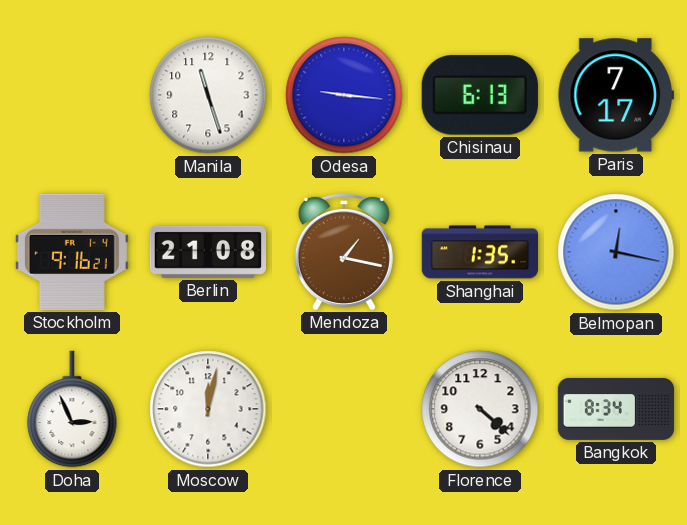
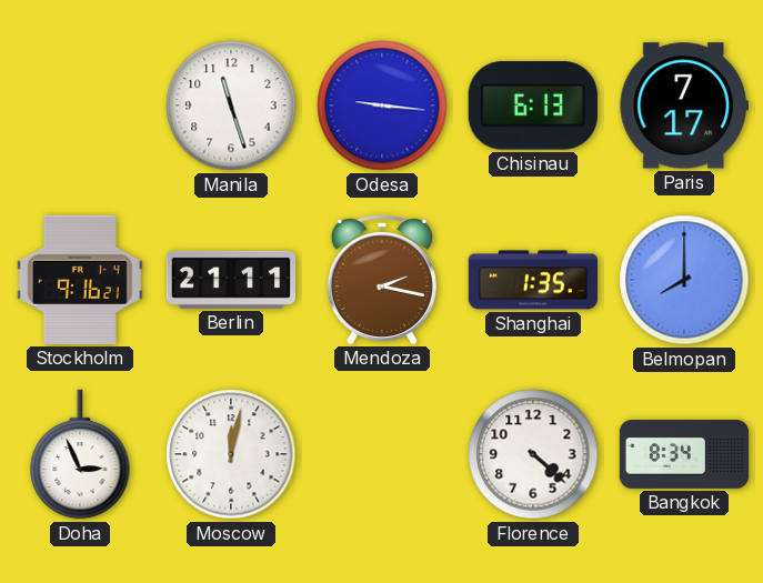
Berlin: 21:08 -> 21:11
Mendoza: 1:17 -> 2:17
Belmopan: 12:17 -> 8:00
